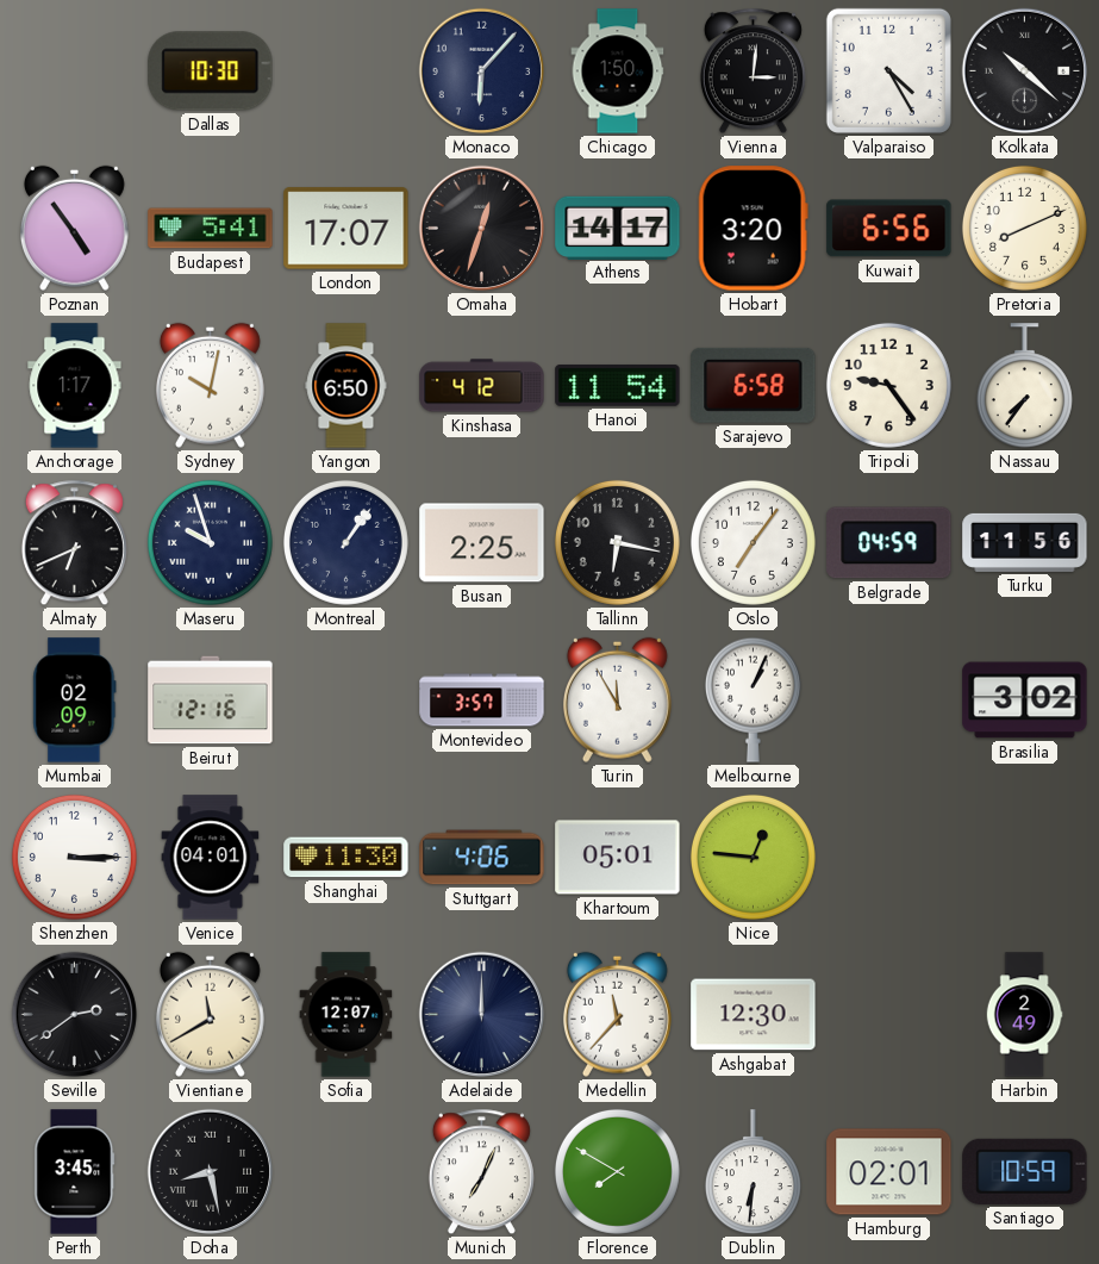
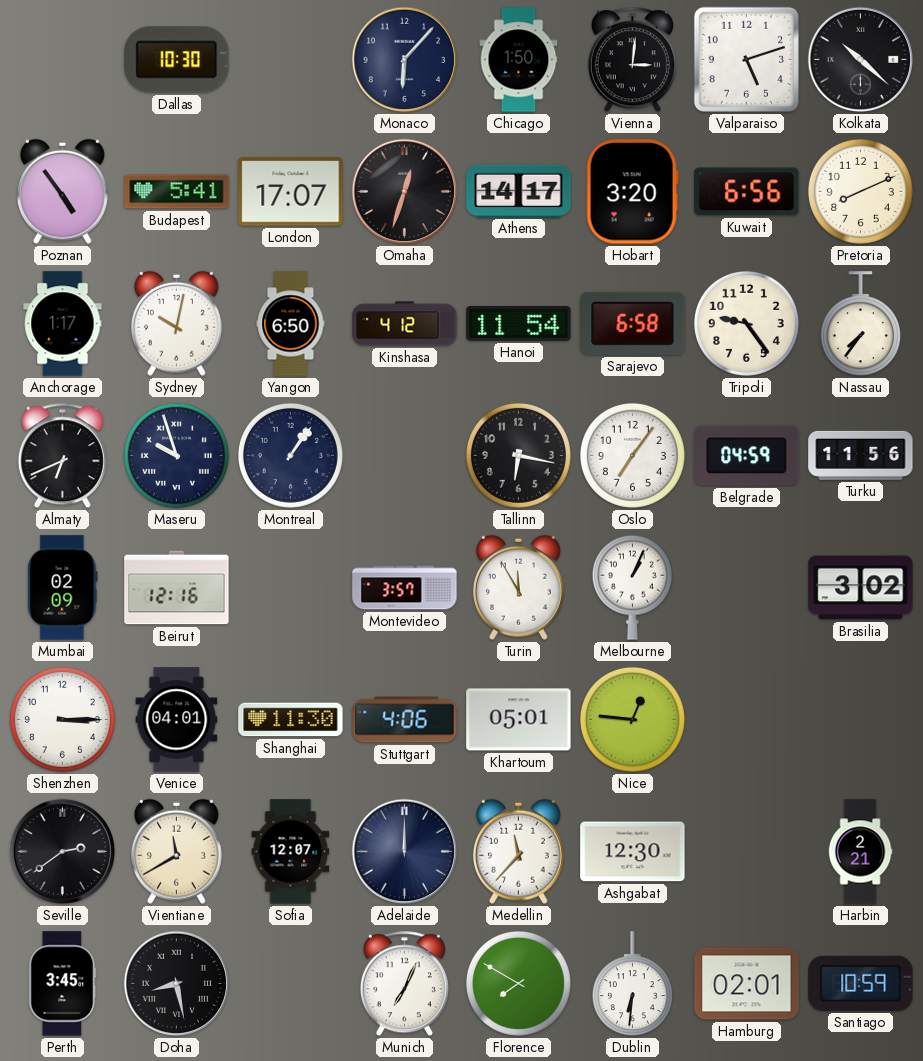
Valparaiso: 4:25 -> 5:12
Busan: 2:25 -> none
Harbin: 2:49 -> 2:21
